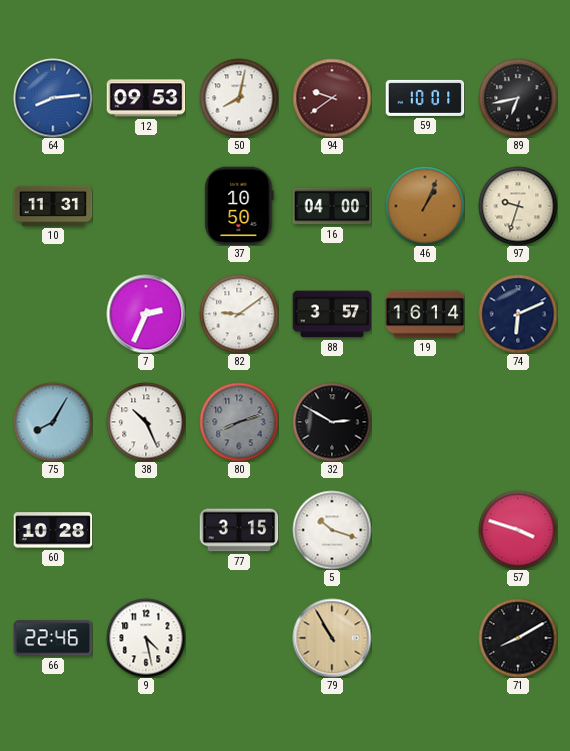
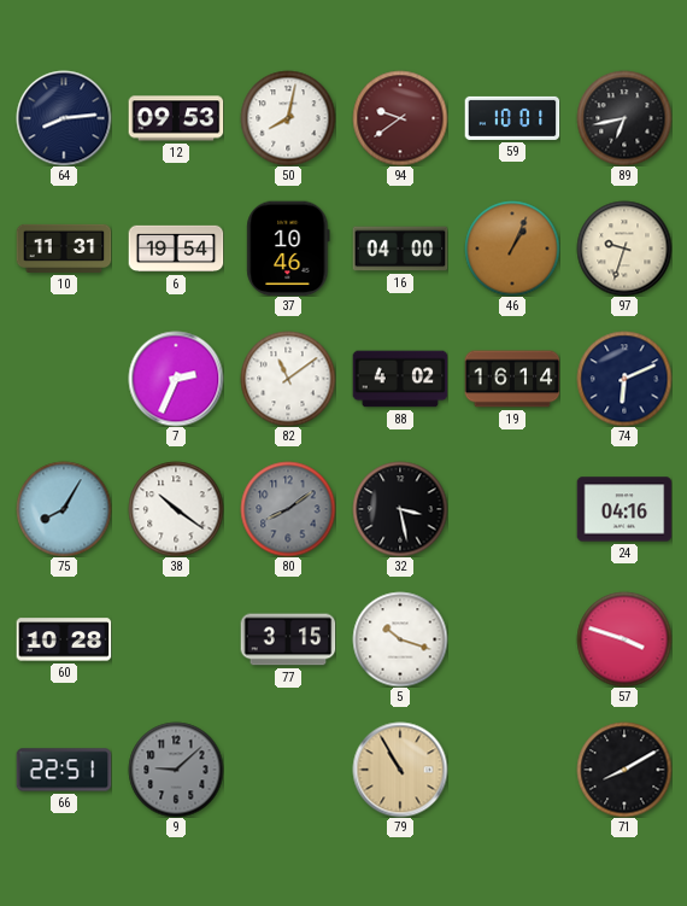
64 dial: blue -> navy
6: none -> 19:54
37: 10:50 -> 10:46
82: 9:09 -> 11:09
88: 3:57 -> 4:02
38: 10:26 -> 10:21
80: 8:12 -> 8:09
32: 2:50 -> 3:28
24: none -> 04:16
66: 22:46 -> 22:51
9: 4:28 -> 9:08
9 dial: white -> grey
